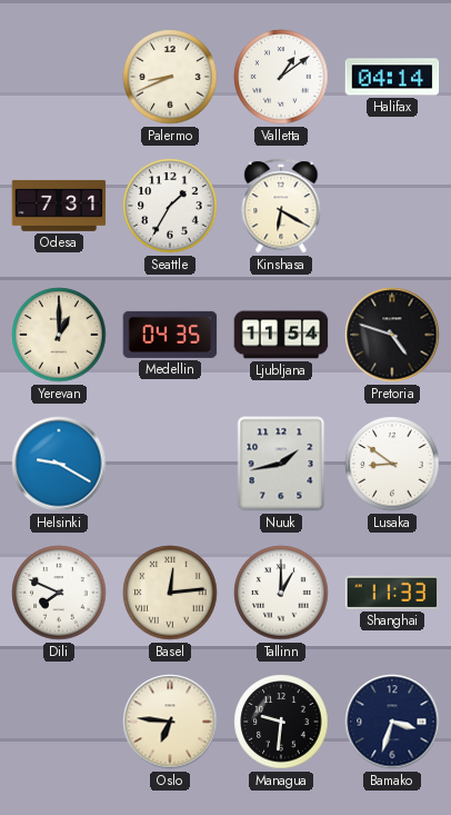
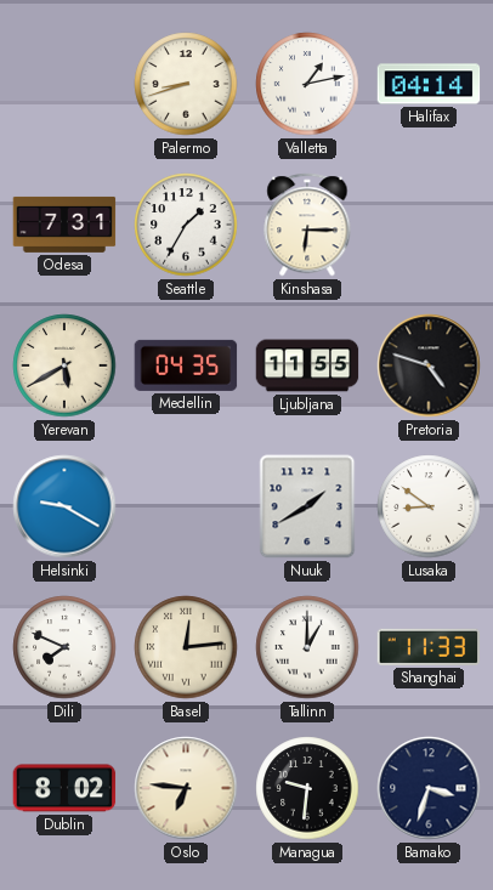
Palermo: 8:41 -> 8:42
Valletta: 1:09 -> 1:13
Kinshasa: 6:20 -> 6:15
Yerevan: 1:00 -> 5:40
Ljubljana: 11:54 -> 11:55
Nuuk: 1:43 -> 1:40
Dublin: none -> 8:02
